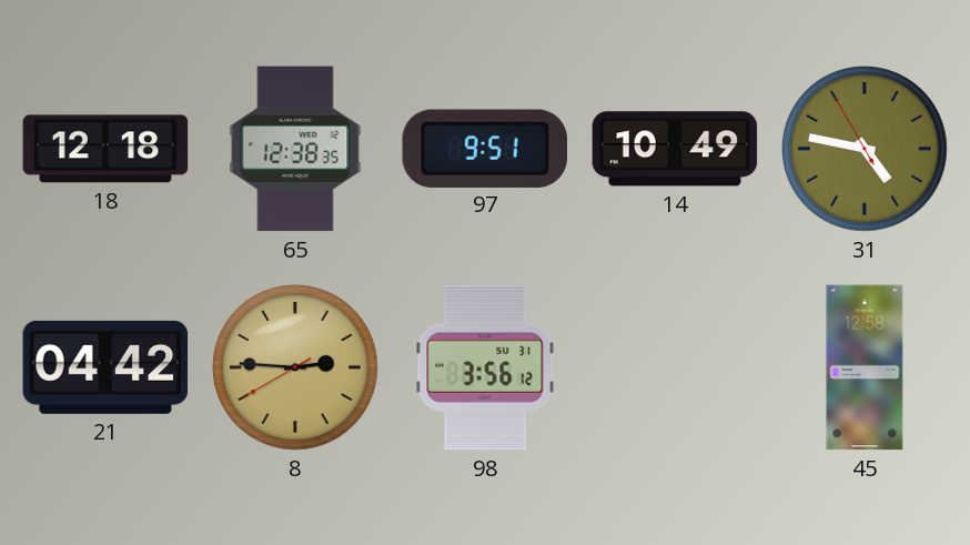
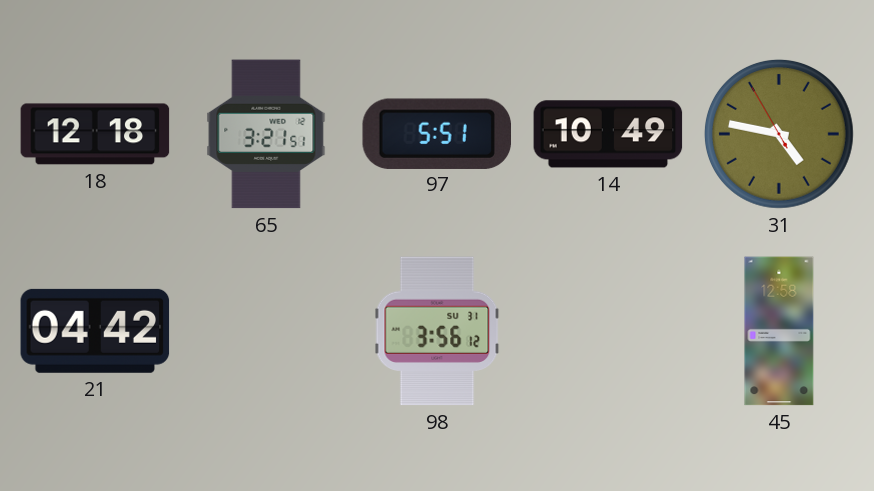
65: 12:38 -> 3:21
97: 9:51 -> 5:51
8: 2:45 -> none
